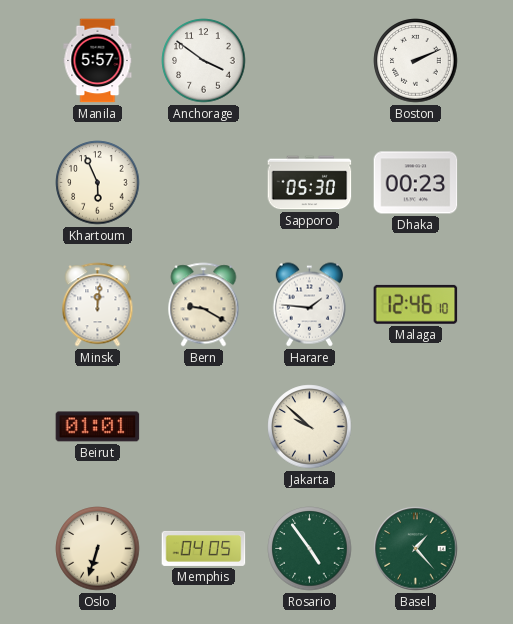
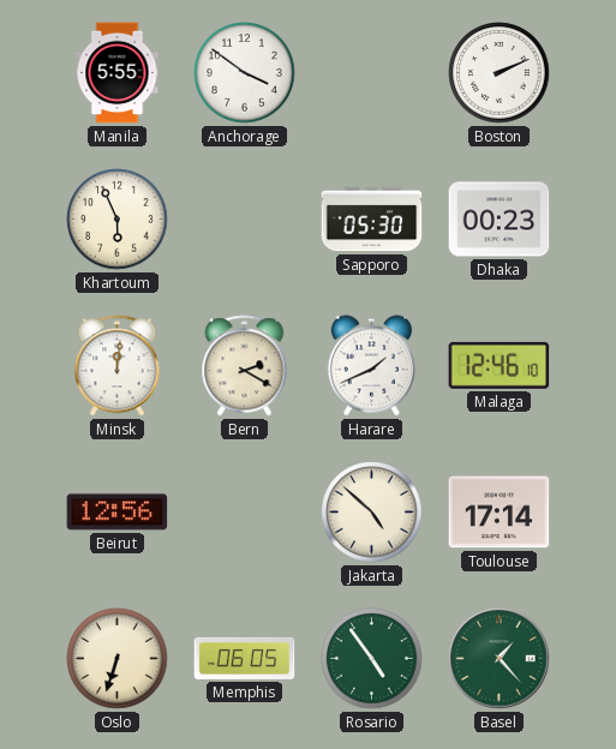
Manila: 5:57 -> 5:55
Bern: 9:20 -> 2:20
Harare: 1:46 -> 1:41
Beirut: 01:01 -> 12:56
Jakarta: 9:52 -> 4:52
Toulouse: none -> 17:14
Memphis: 04:05 -> 06:05
